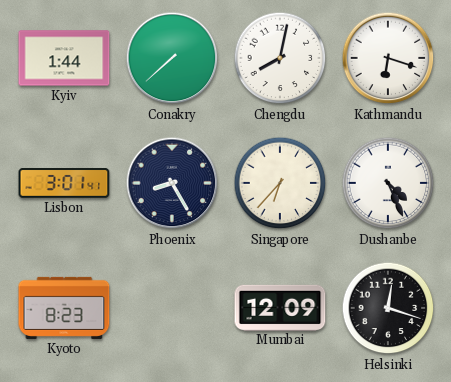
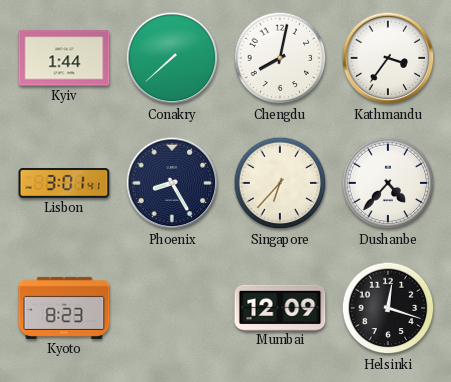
Kathmandu: 6:18 -> 3:36
Dushanbe: 4:26 -> 4:37
